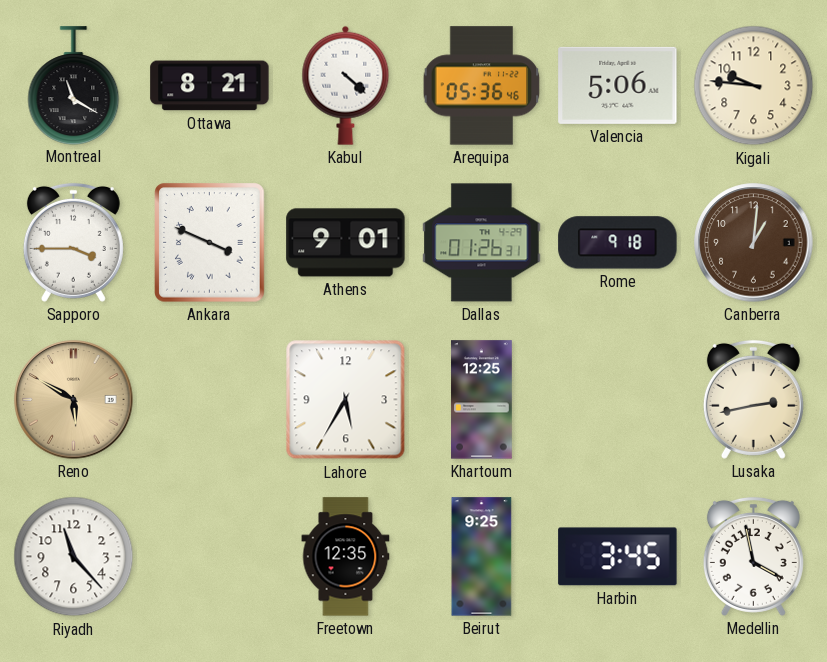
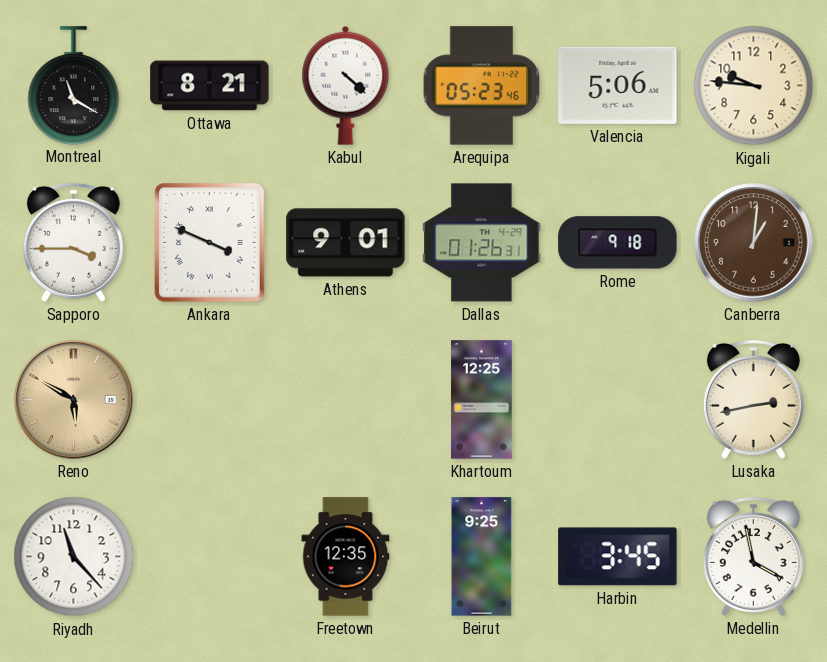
Arequipa: 05:36 -> 05:23
Lahore: 5:35 -> none
